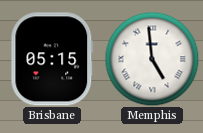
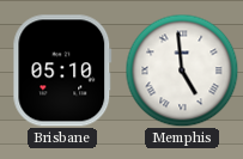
Brisbane: 05:15 -> 05:10
